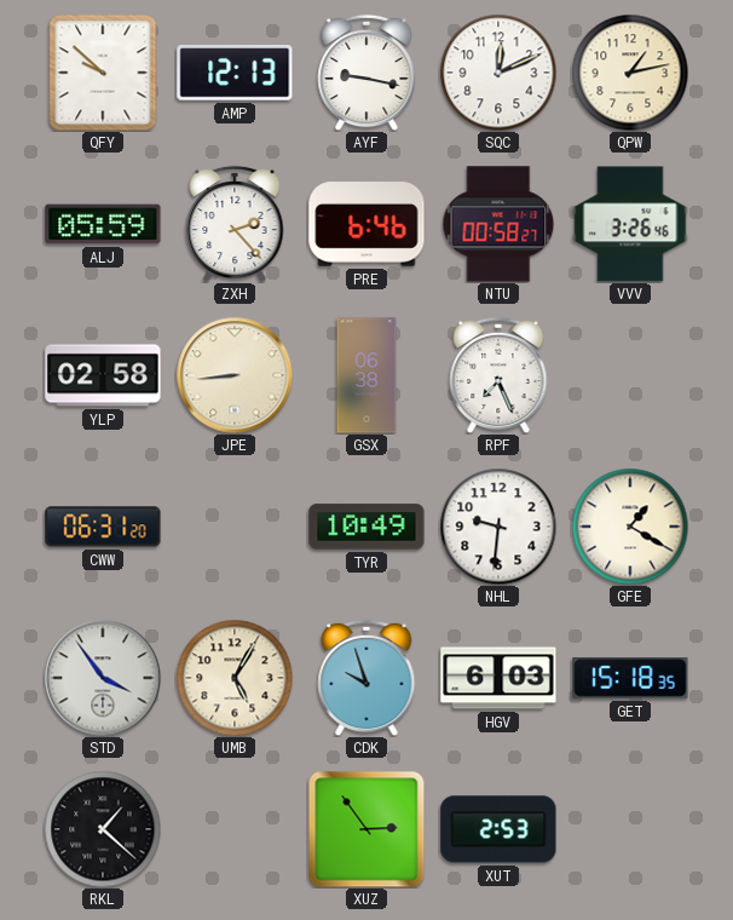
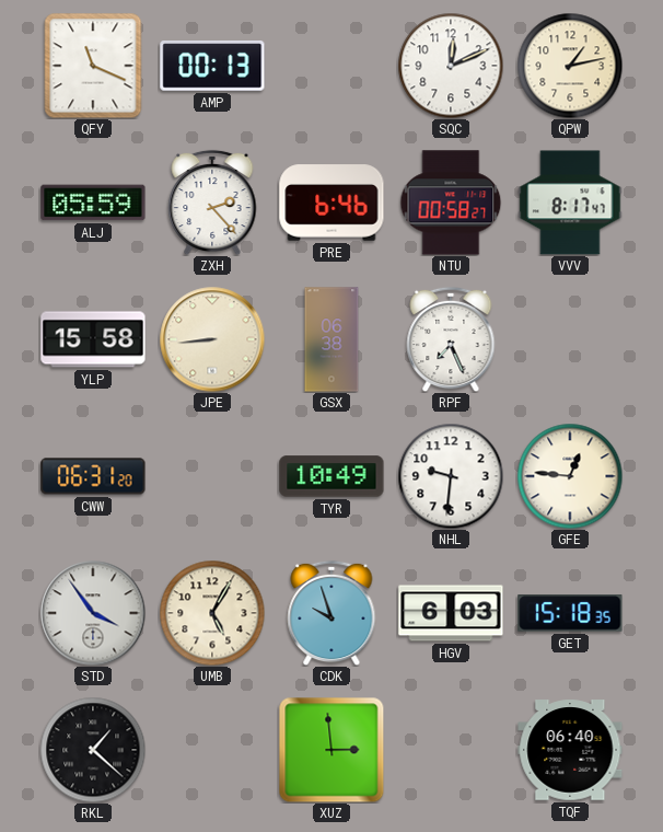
QFY: 9:52 -> 11:19
AMP: 12:13 -> 00:13
AYF: 9:17 -> none
VVV: 3:26 -> 8:17
YLP: 02:58 -> 15:58
GFE: 1:20 -> 12:46
XUZ: 2:54 -> 2:59
XUT: 2:53 -> none
TQF: none -> 06:40
